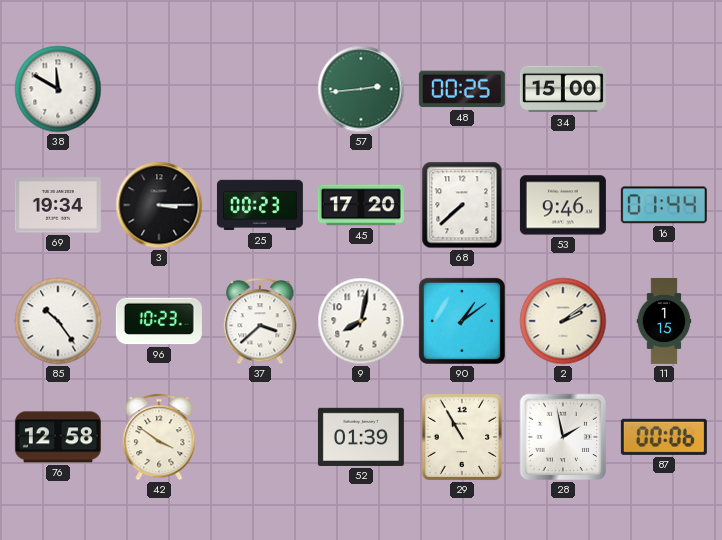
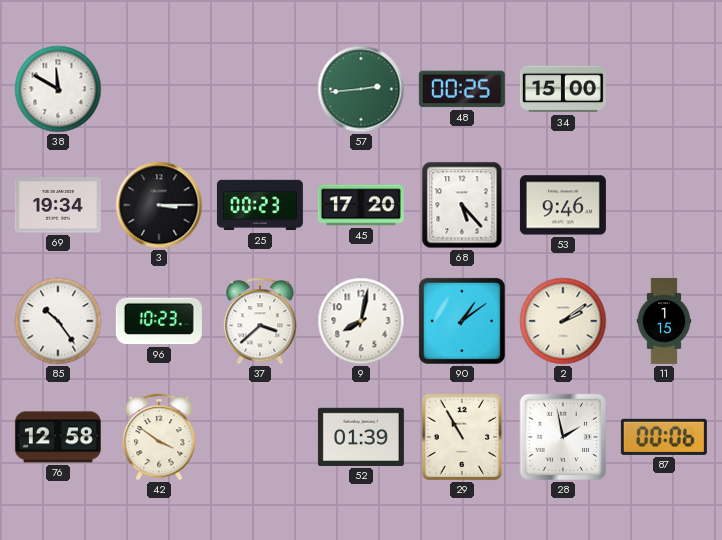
68: 7:38 -> 5:23
16: 01:44 -> none
